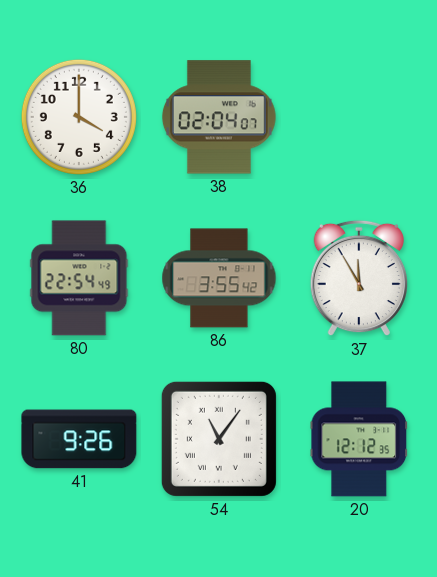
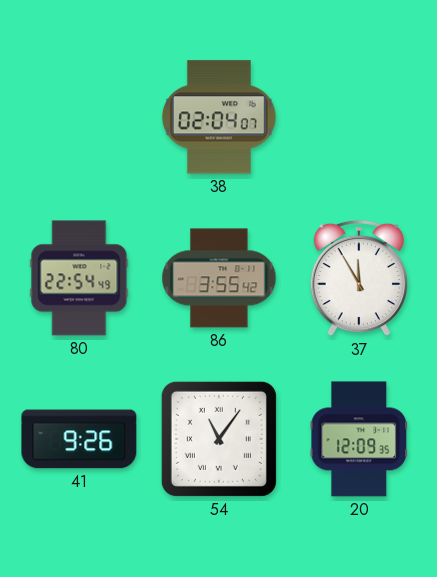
36: 4:00 -> none
20: 12:12 -> 12:09
